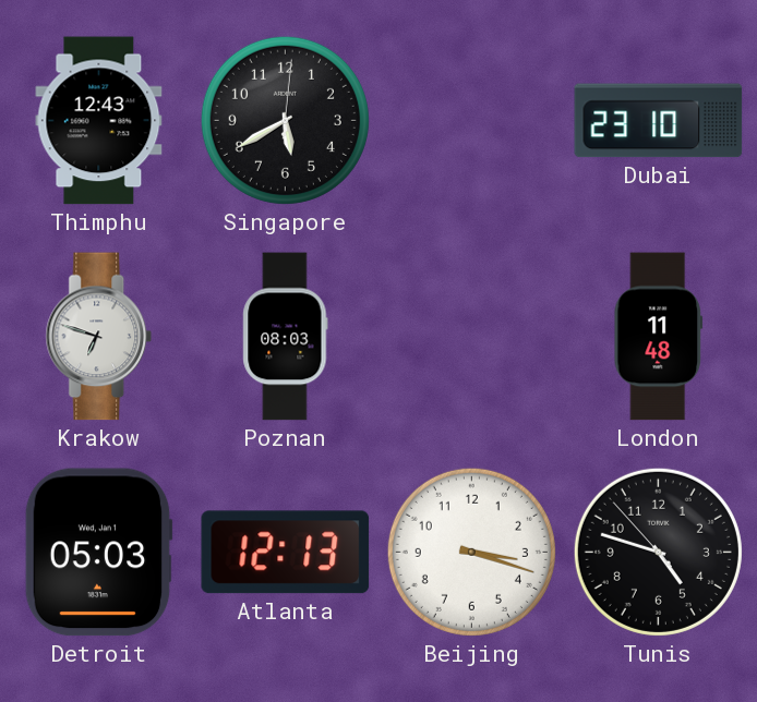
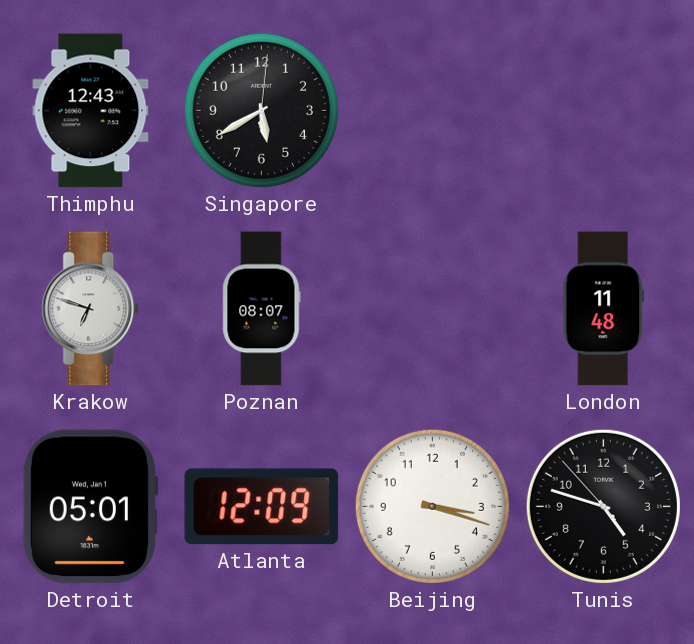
Dubai: 23:10 -> none
Poznan: 08:03 -> 08:07
Detroit: 05:03 -> 05:01
Atlanta: 12:13 -> 12:09
